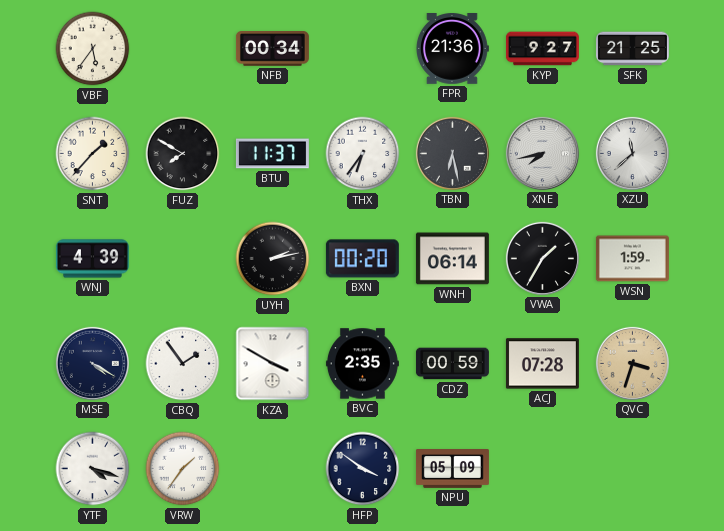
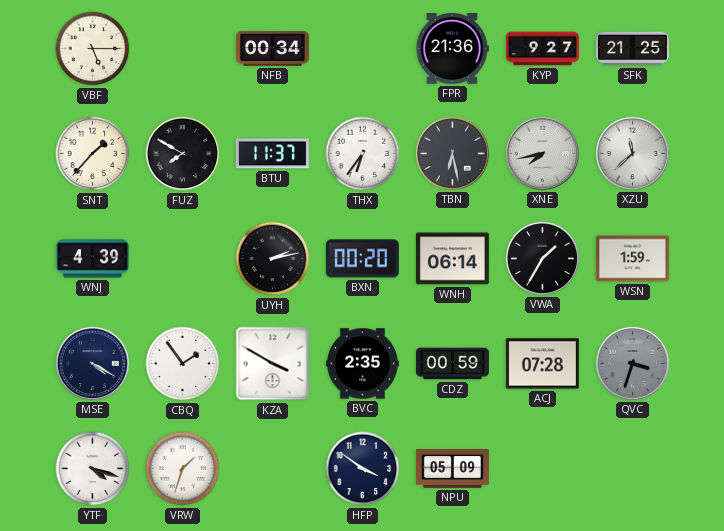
VBF: 5:36 -> 5:15
QVC dial: champagne -> grey
VRW: 1:36 -> 1:33
